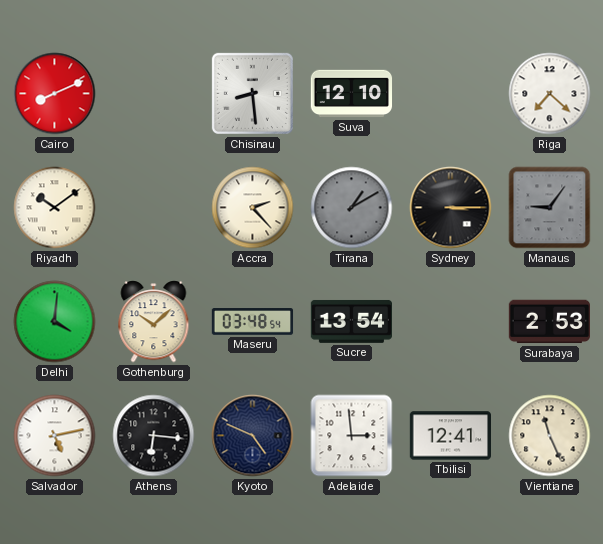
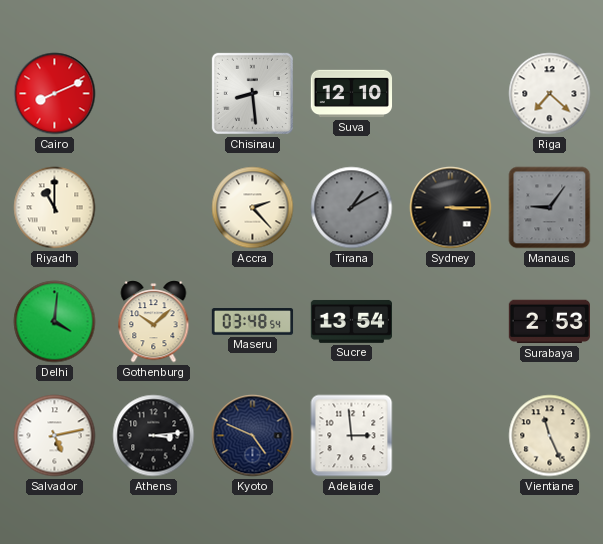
Riyadh: 10:09 -> 11:00
Athens: 6:16 -> 3:14
Tbilisi: 12:41 -> none
